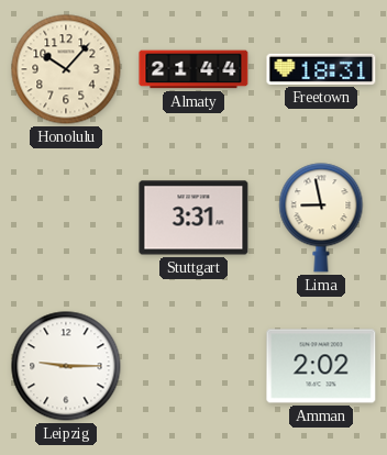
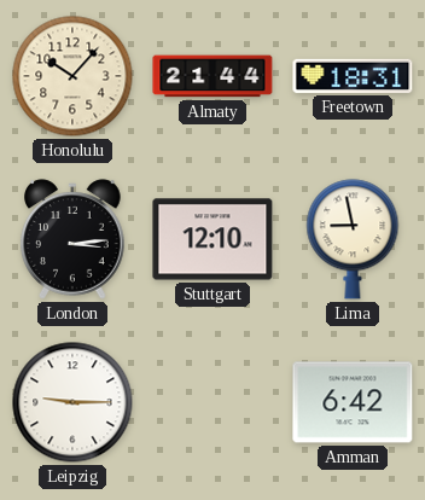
London: none -> 3:14
Stuttgart: 3:31 -> 12:10
Amman: 2:02 -> 6:42
